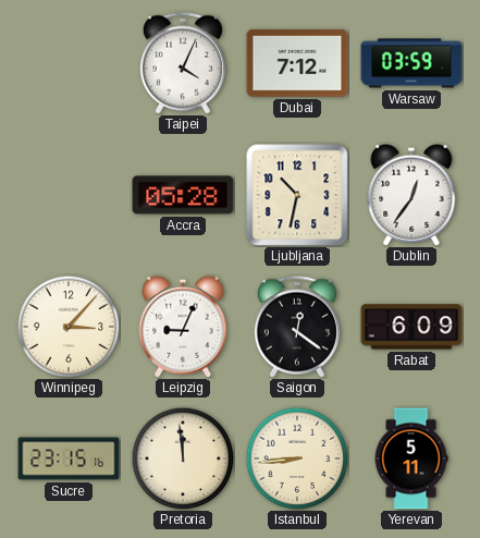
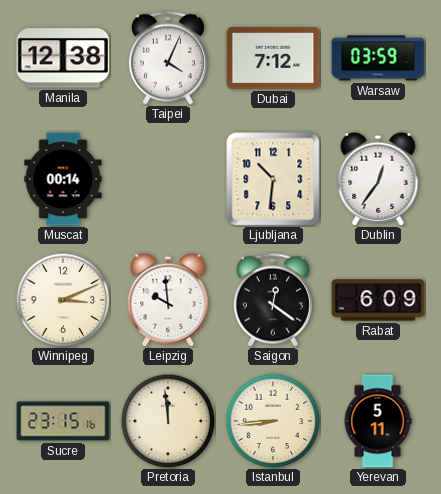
Manila: none -> 12:38
Muscat: none -> 00:14
Accra: 05:28 -> none
Ljubljana: 10:32 -> 10:31
Winnipeg: 3:07 -> 3:11
Leipzig: 9:04 -> 9:59
